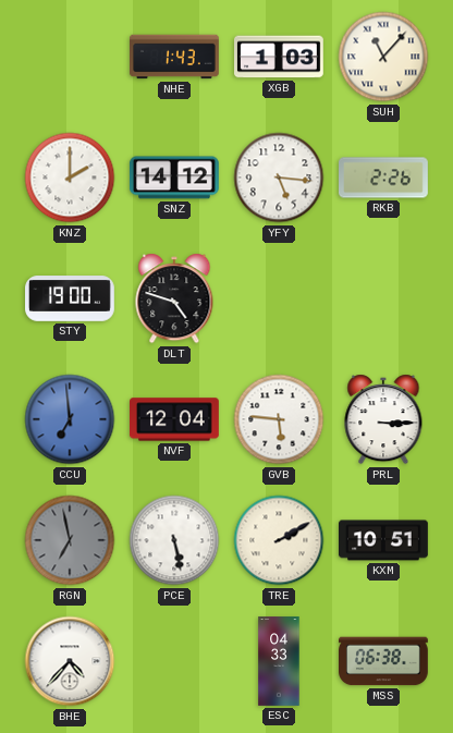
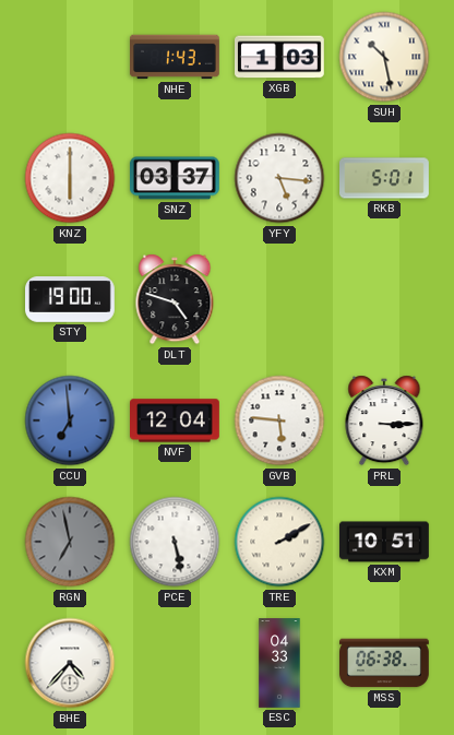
SUH: 11:07 -> 10:28
KNZ: 2:00 -> 6:00
SNZ: 14:12 -> 03:37
RKB: 2:26 -> 5:01
